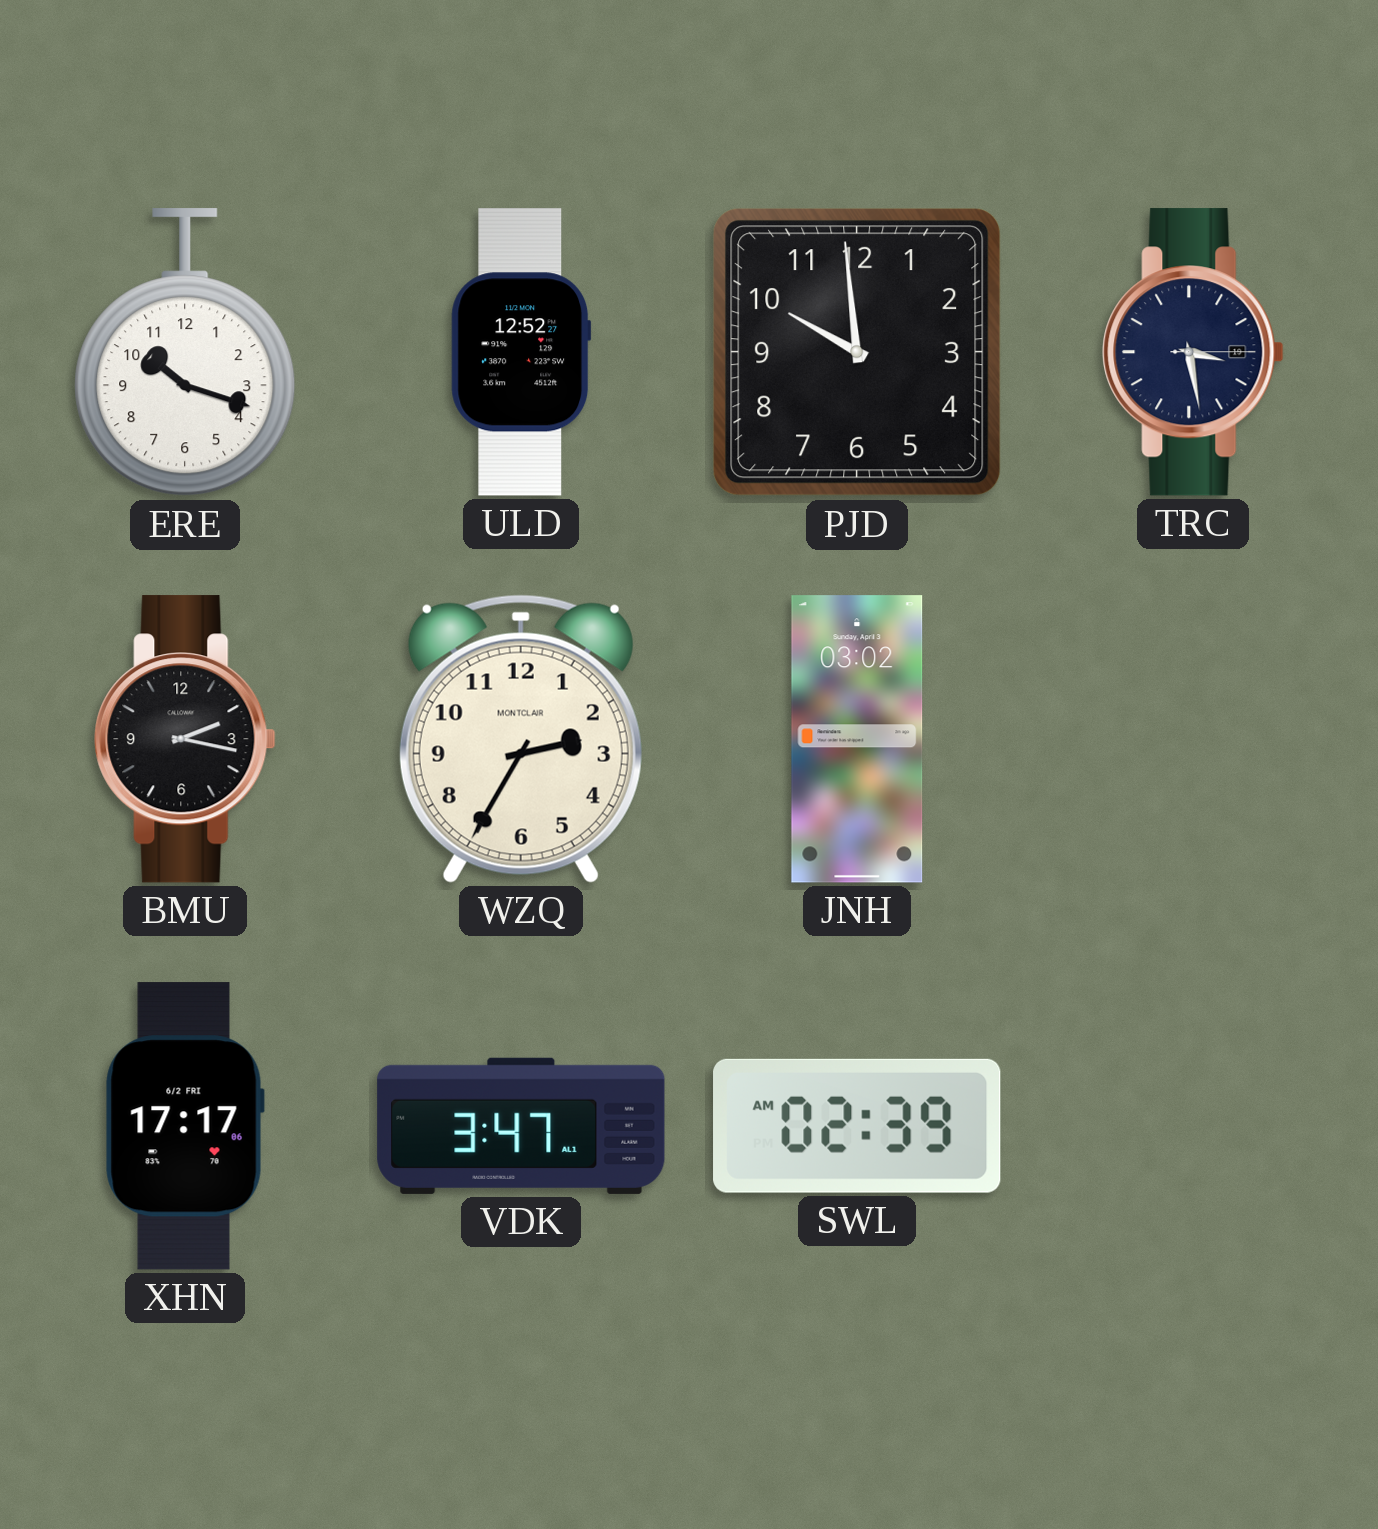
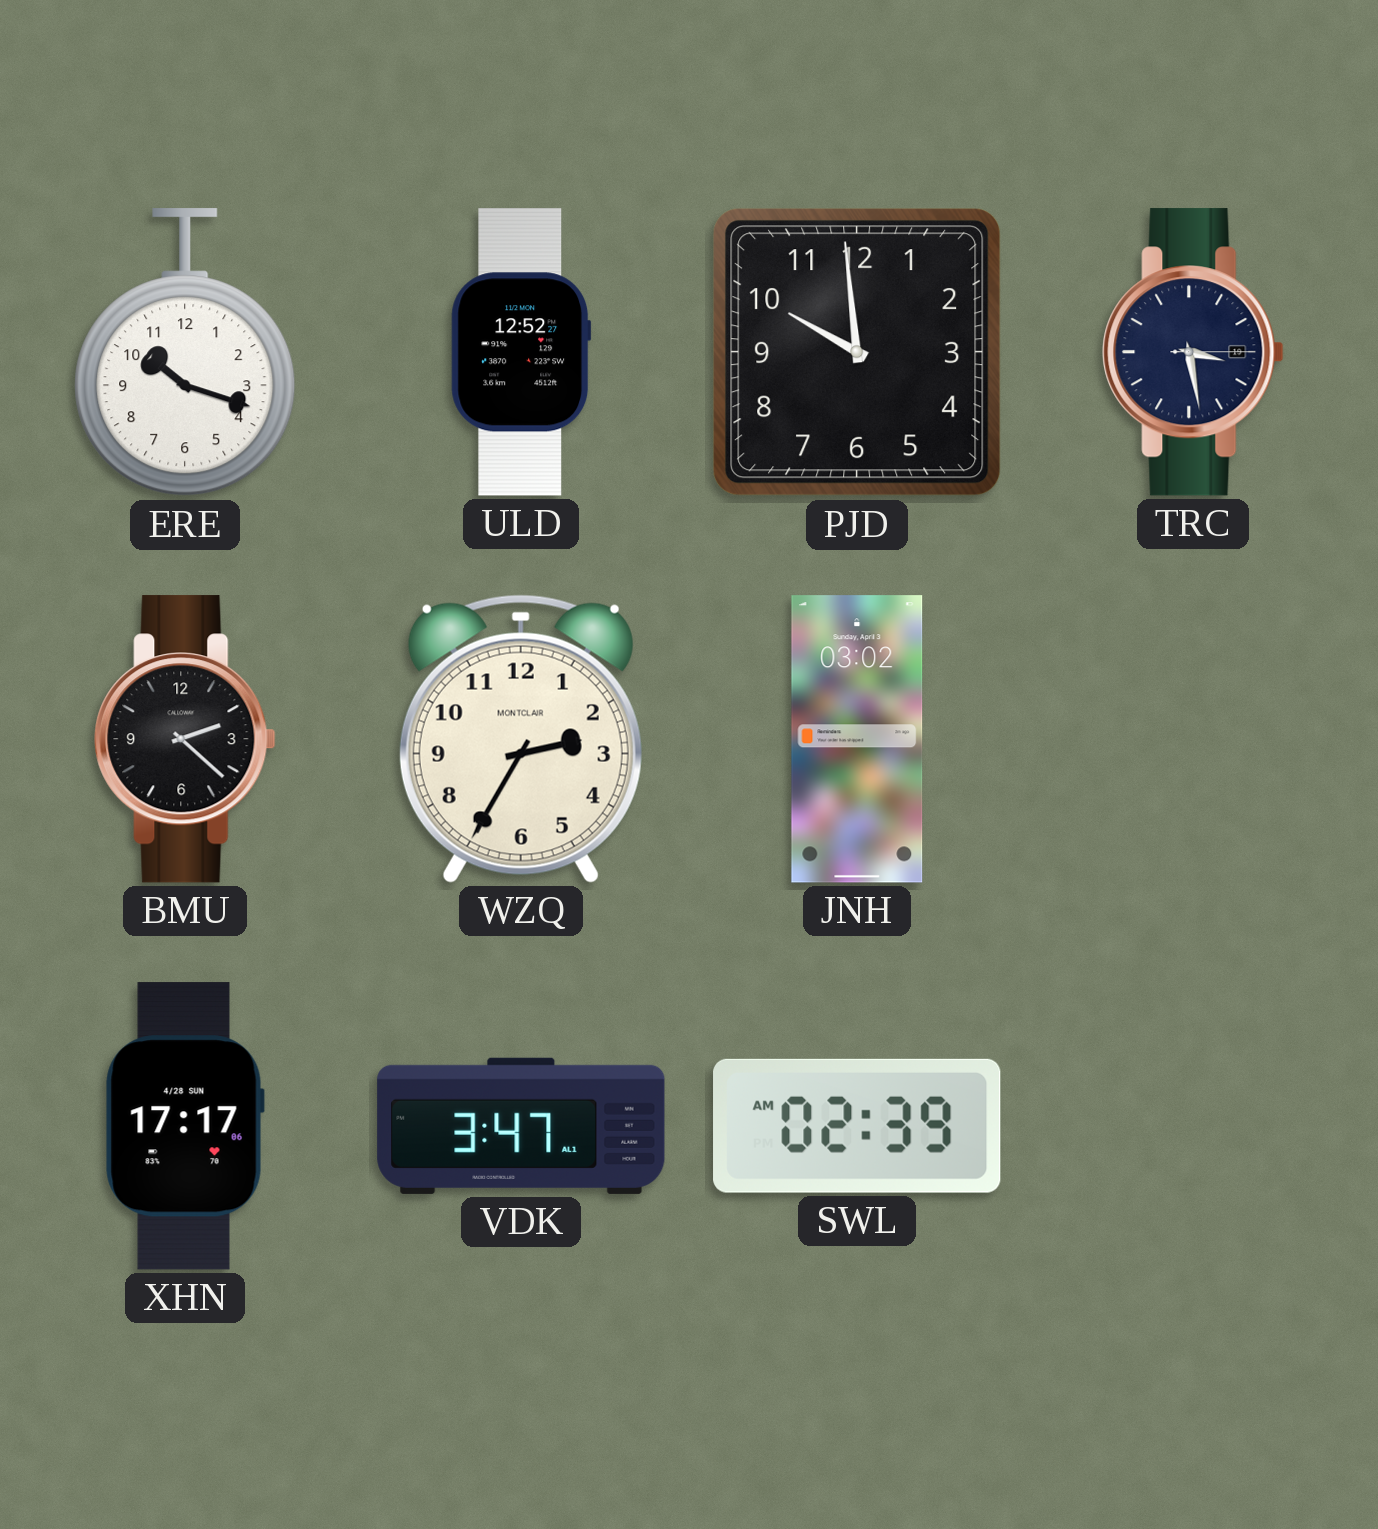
BMU: 2:17 -> 2:22
XHN date: 6/2 FRI -> 4/28 SUN
